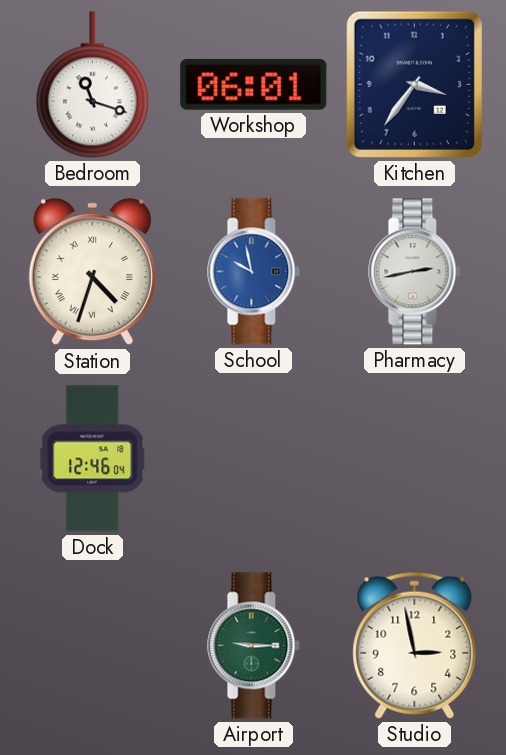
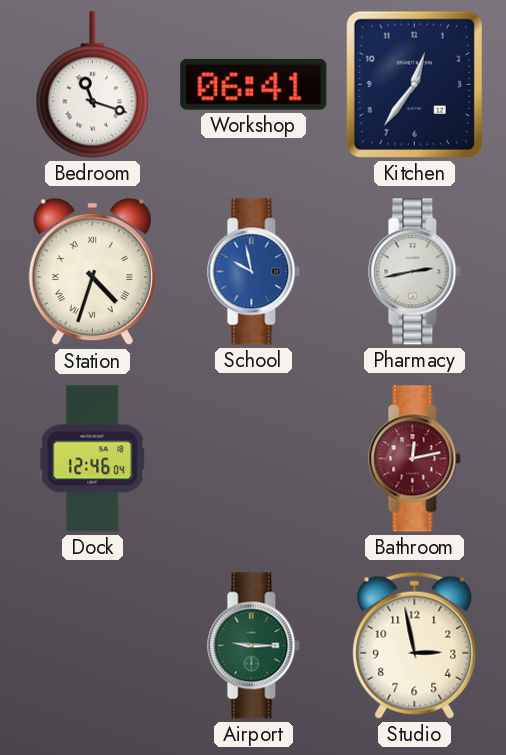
Workshop: 06:01 -> 06:41
Kitchen: 3:36 -> 12:36
Bathroom: none -> 12:13
